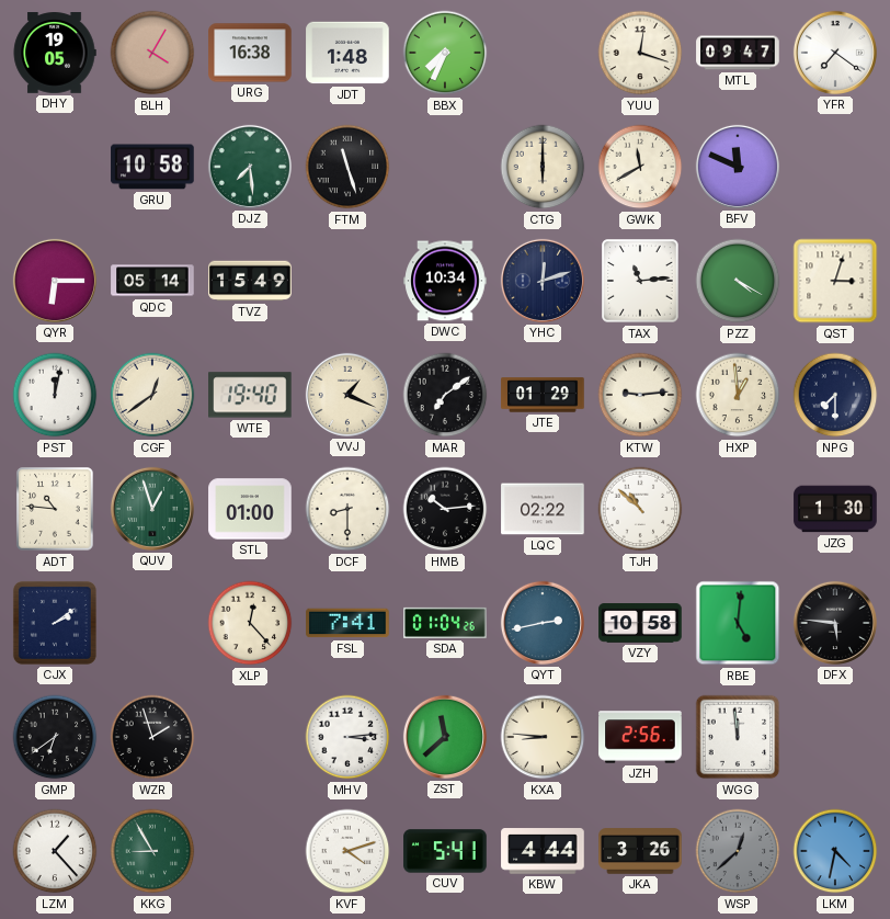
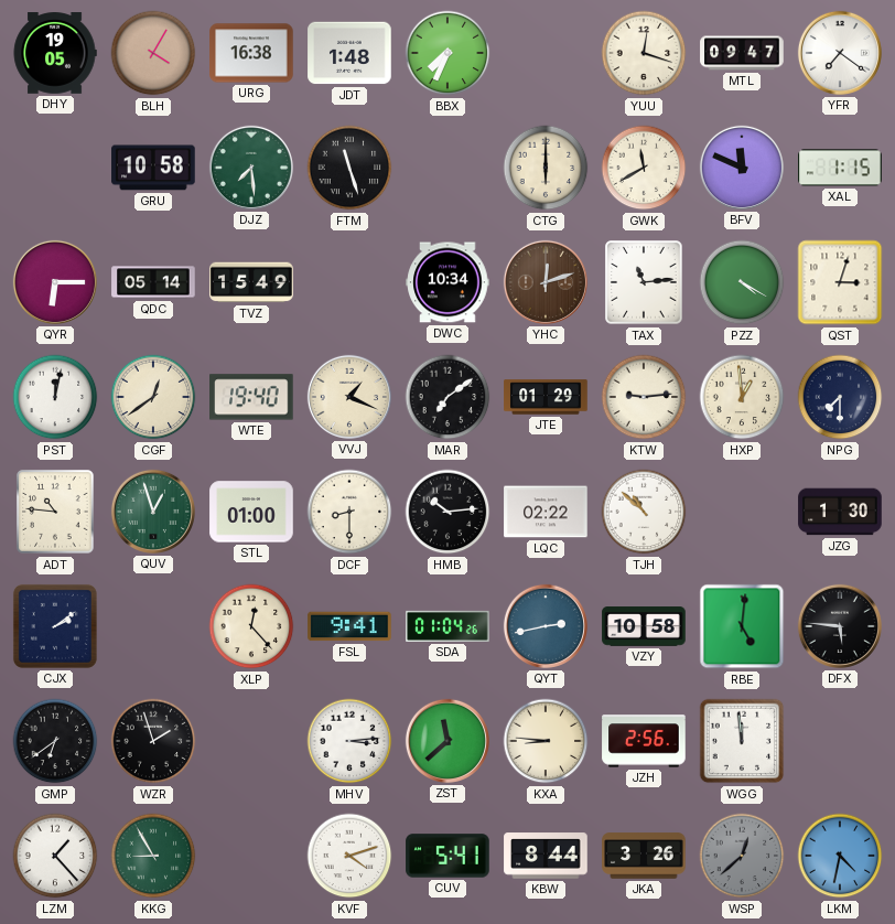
XAL: none -> 1:15
YHC dial: navy -> brown
FSL: 7:41 -> 9:41
KBW: 4:44 -> 8:44
